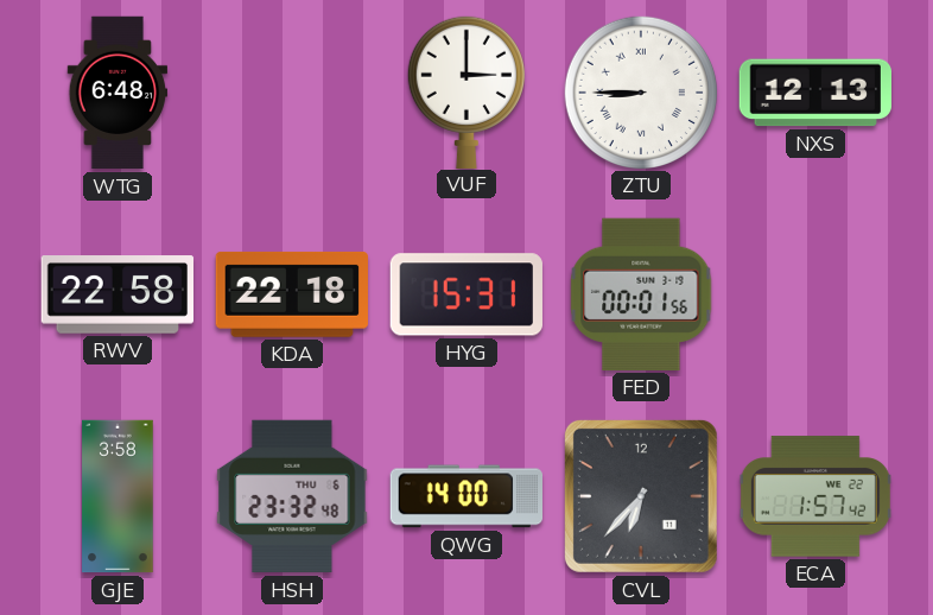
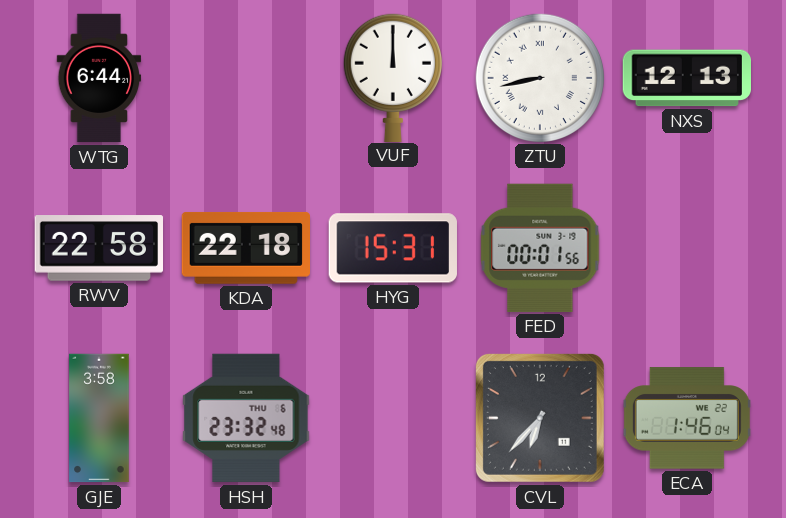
WTG: 6:48 -> 6:44
VUF: 3:00 -> 12:00
ZTU: 8:45 -> 8:43
QWG: 14:00 -> none
ECA: 1:57 -> 1:46
